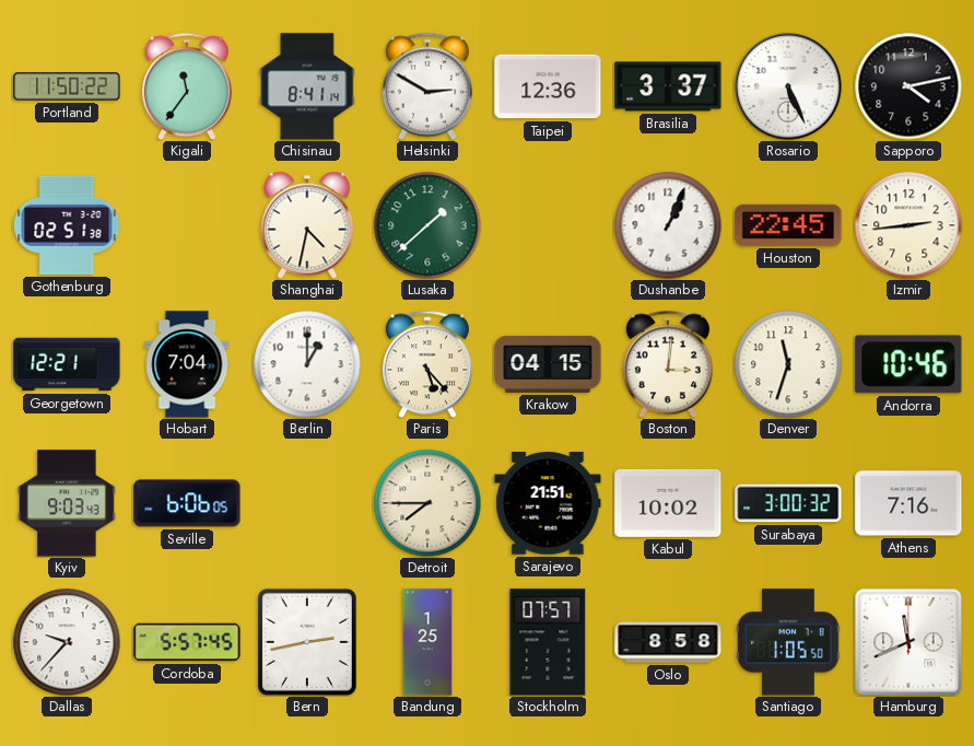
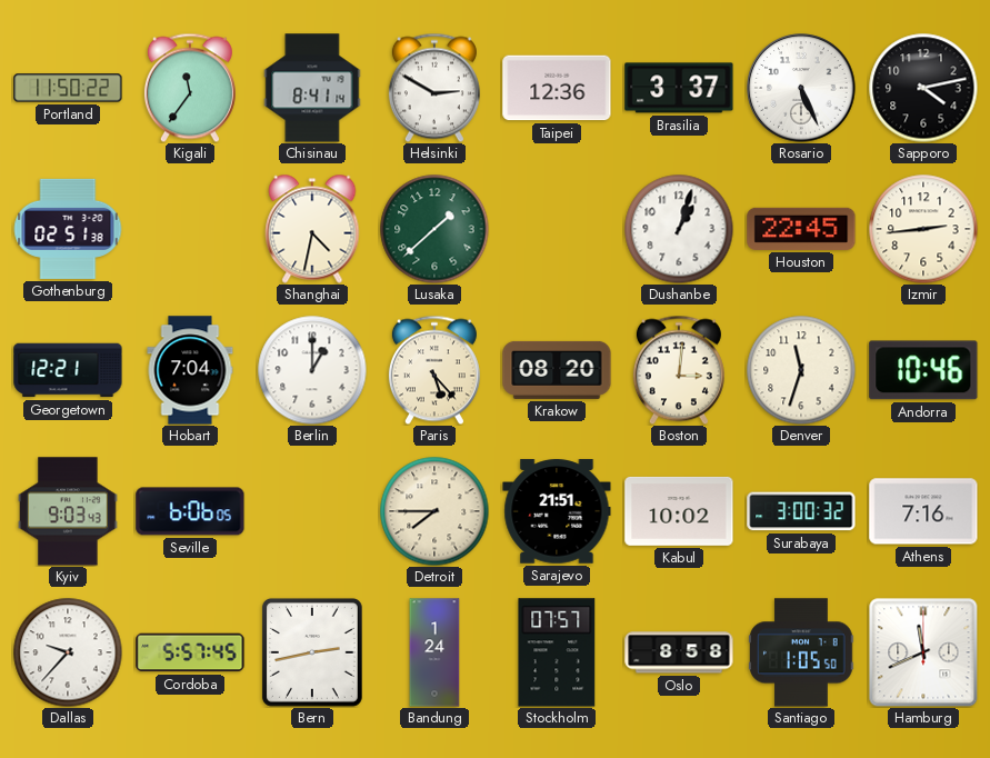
Dushanbe: 1:04 -> 1:03
Krakow: 04:15 -> 08:20
Bandung: 1:25 -> 1:24
